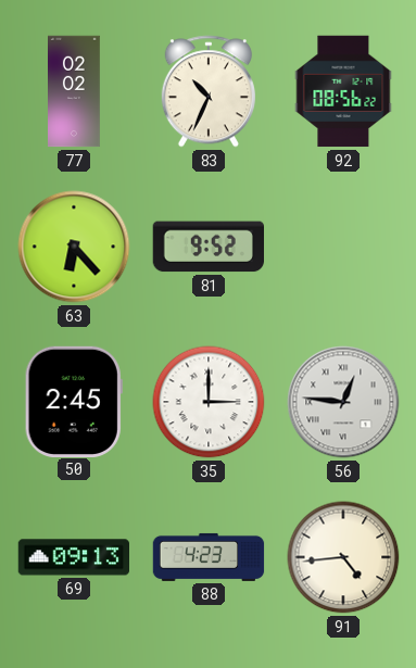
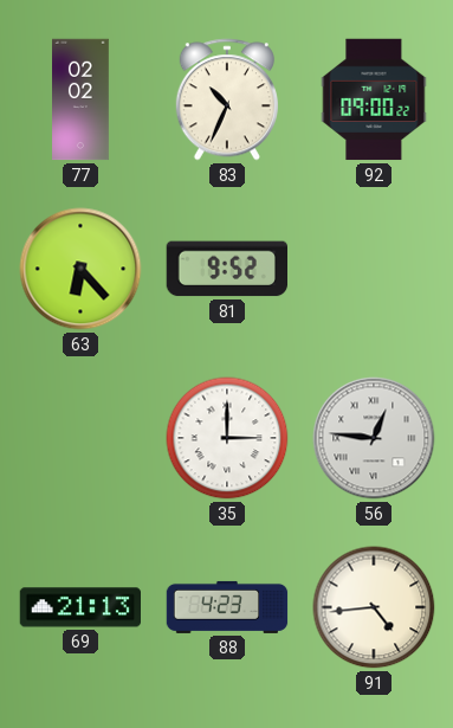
92: 08:56 -> 09:00
50: 2:45 -> none
69: 09:13 -> 21:13
